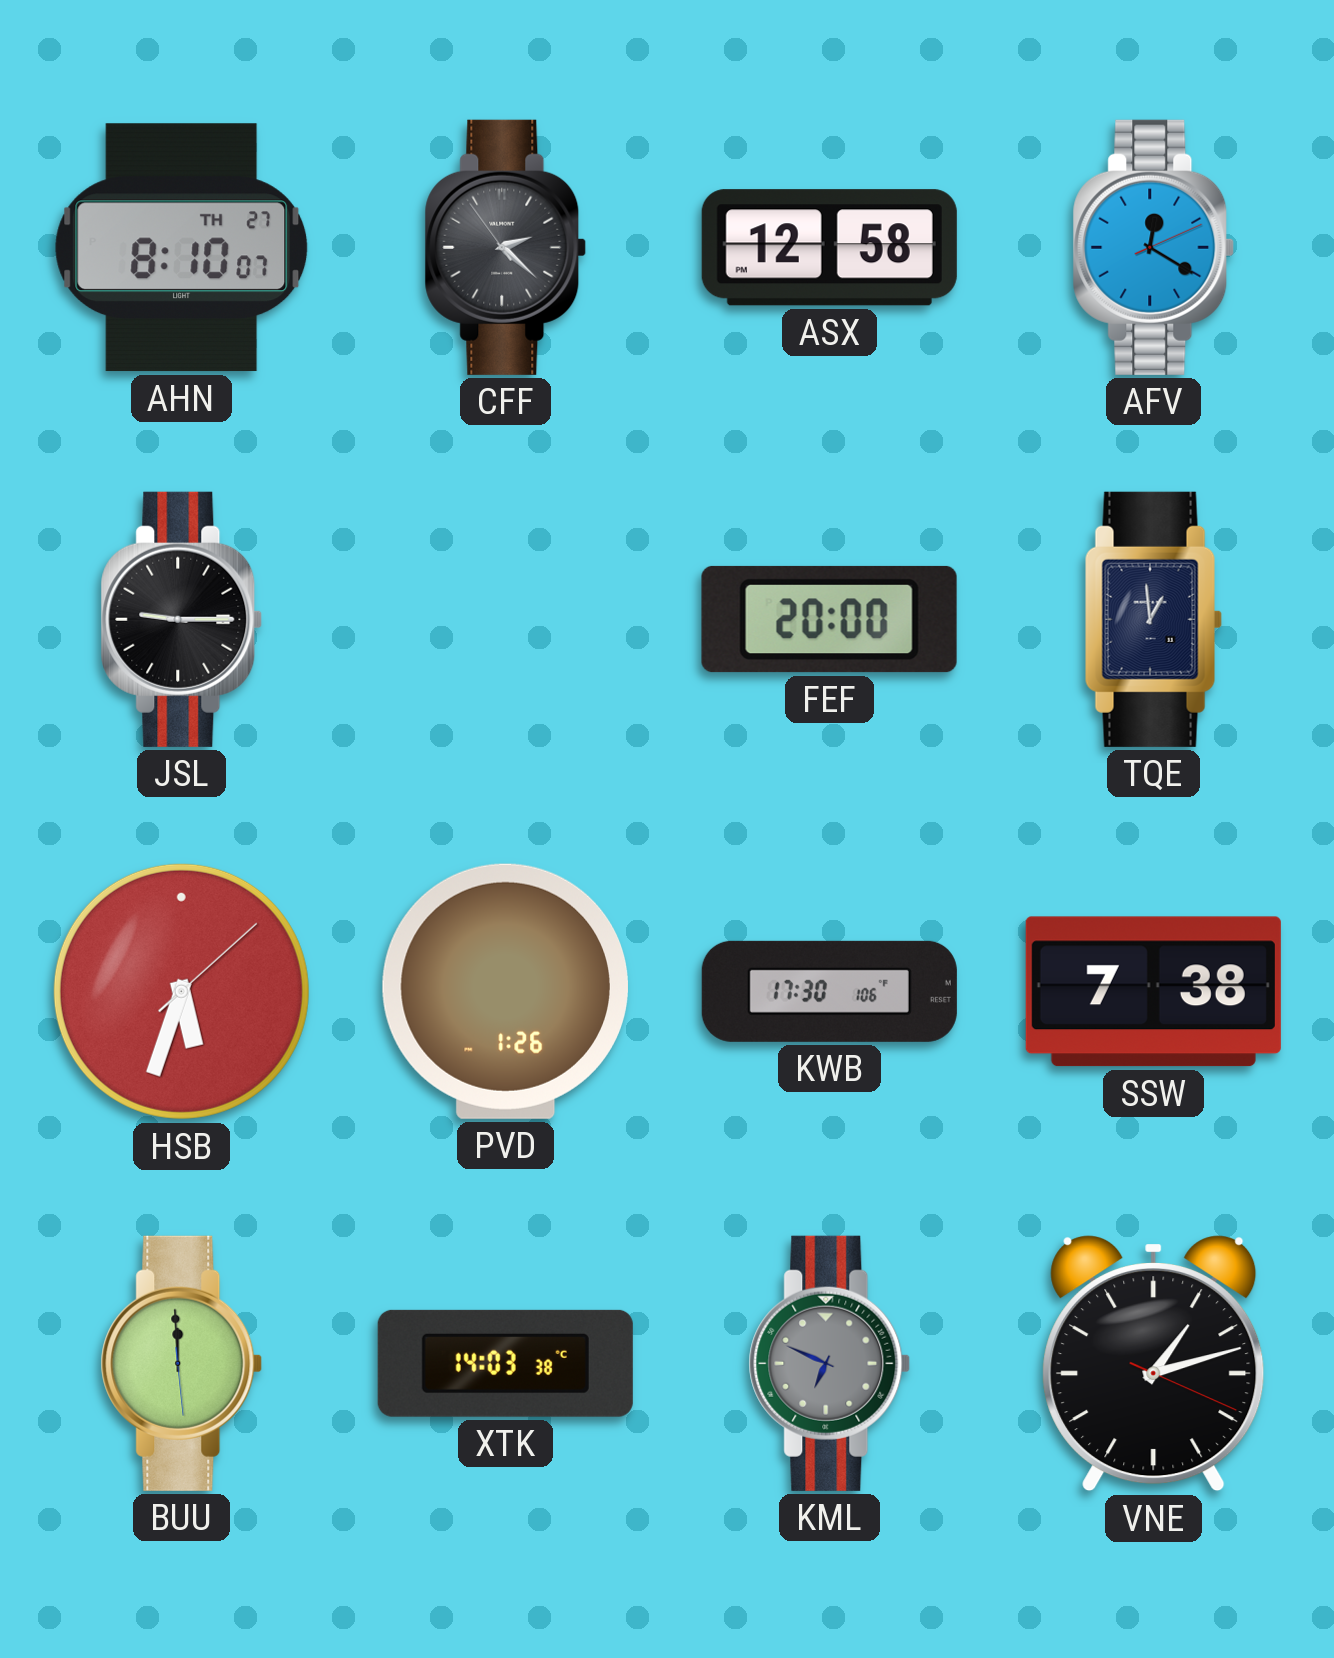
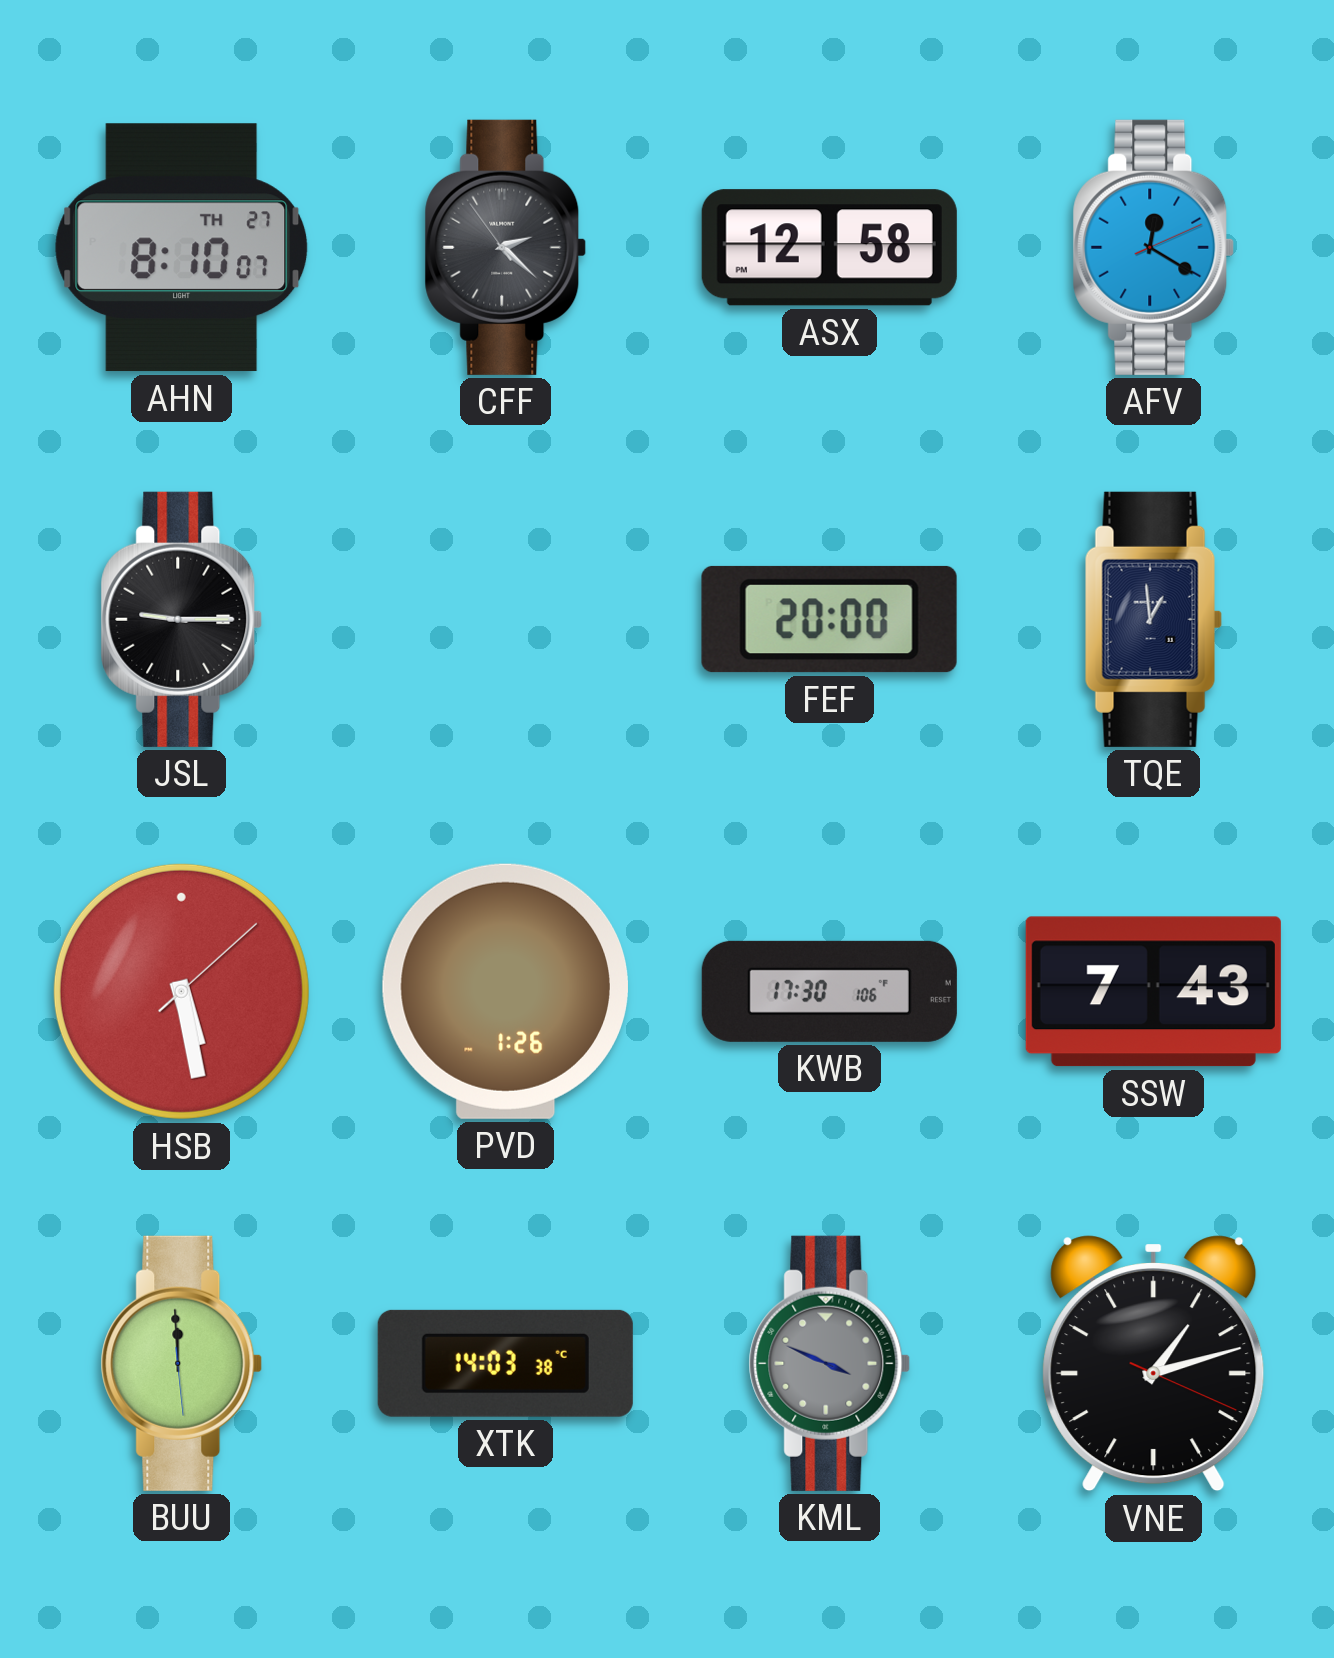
HSB: 5:33 -> 5:28
SSW: 7:38 -> 7:43
KML: 6:49 -> 3:49
